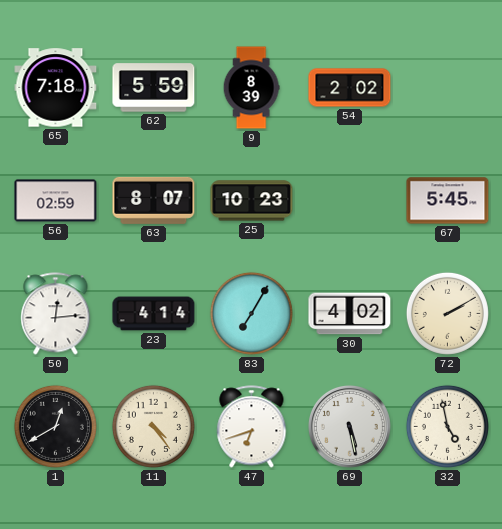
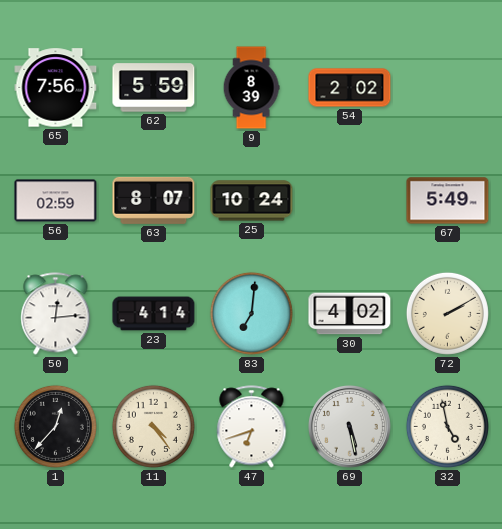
65: 7:18 -> 7:56
25: 10:23 -> 10:24
67: 5:45 -> 5:49
83: 7:05 -> 7:01
1: 12:40 -> 12:37
